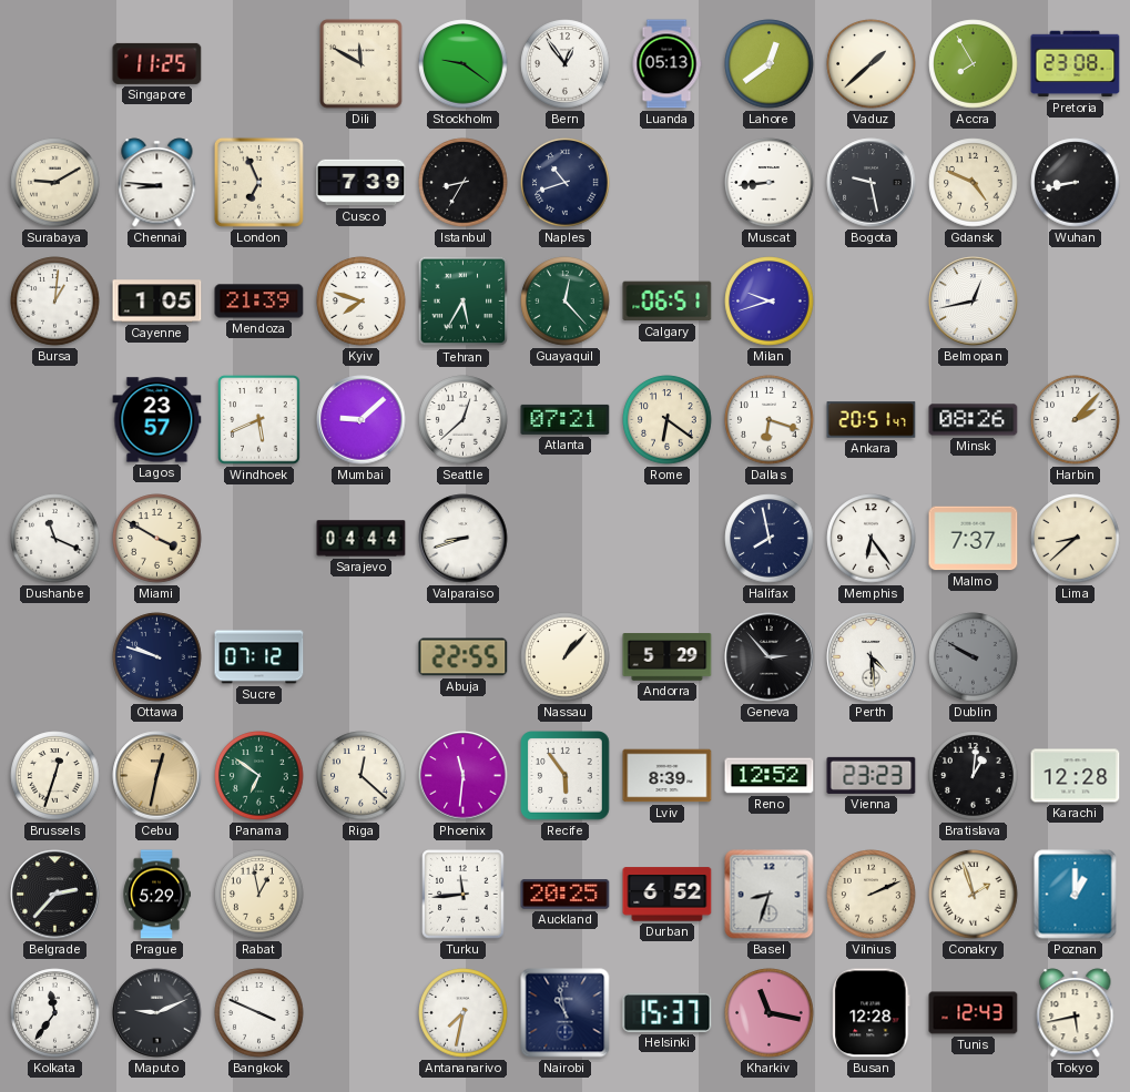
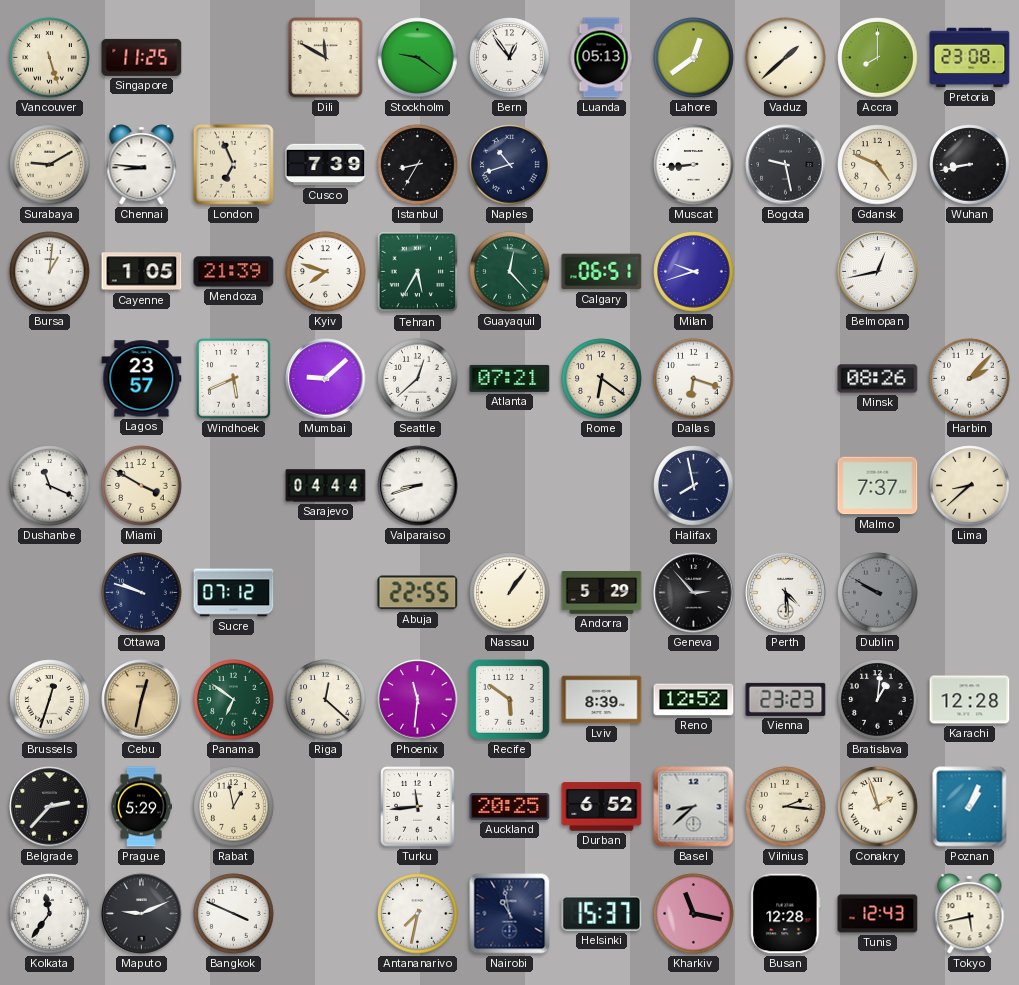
Vancouver: none -> 5:27
Accra: 7:55 -> 8:00
Ankara: 20:51 -> none
Memphis: 6:24 -> none
Nassau: 1:07 -> 1:06
Recife: 5:54 -> 5:51
Basel: 8:33 -> 8:38
Vilnius: 2:11 -> 2:16
Poznan: 1:00 -> 1:04
